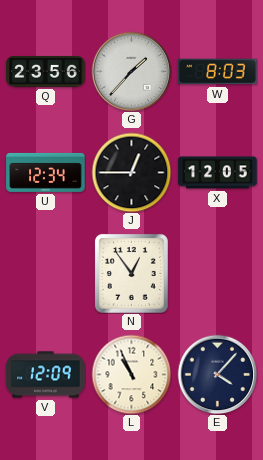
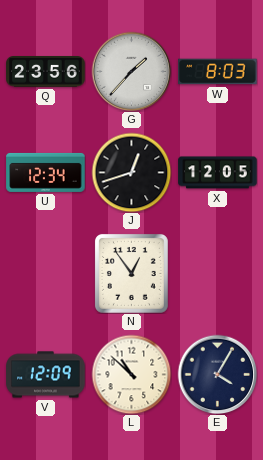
J: 12:45 -> 12:42
L: 10:56 -> 10:52
E: 4:07 -> 4:05
